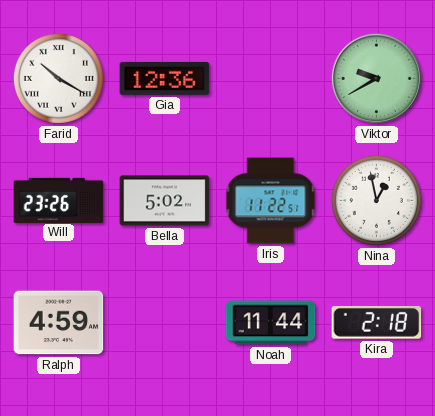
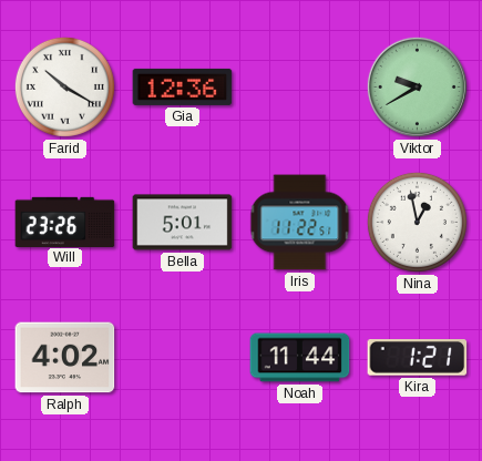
Bella: 5:02 -> 5:01
Ralph: 4:59 -> 4:02
Kira: 2:18 -> 1:21
